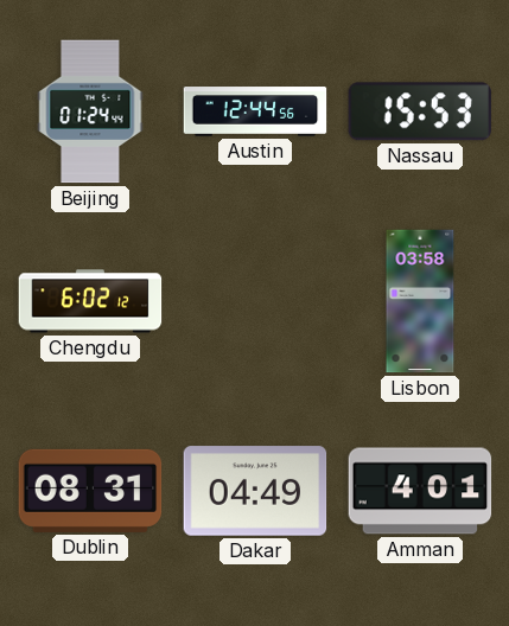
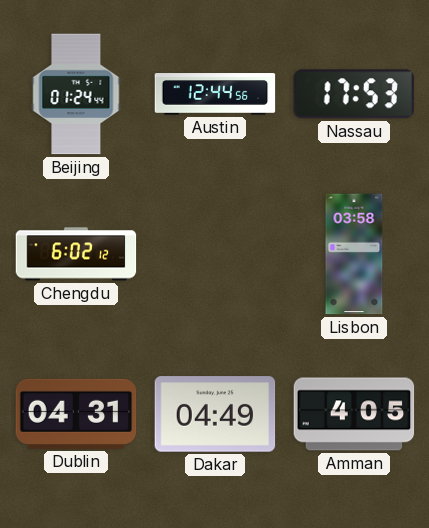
Nassau: 15:53 -> 17:53
Dublin: 08:31 -> 04:31
Amman: 4:01 -> 4:05
